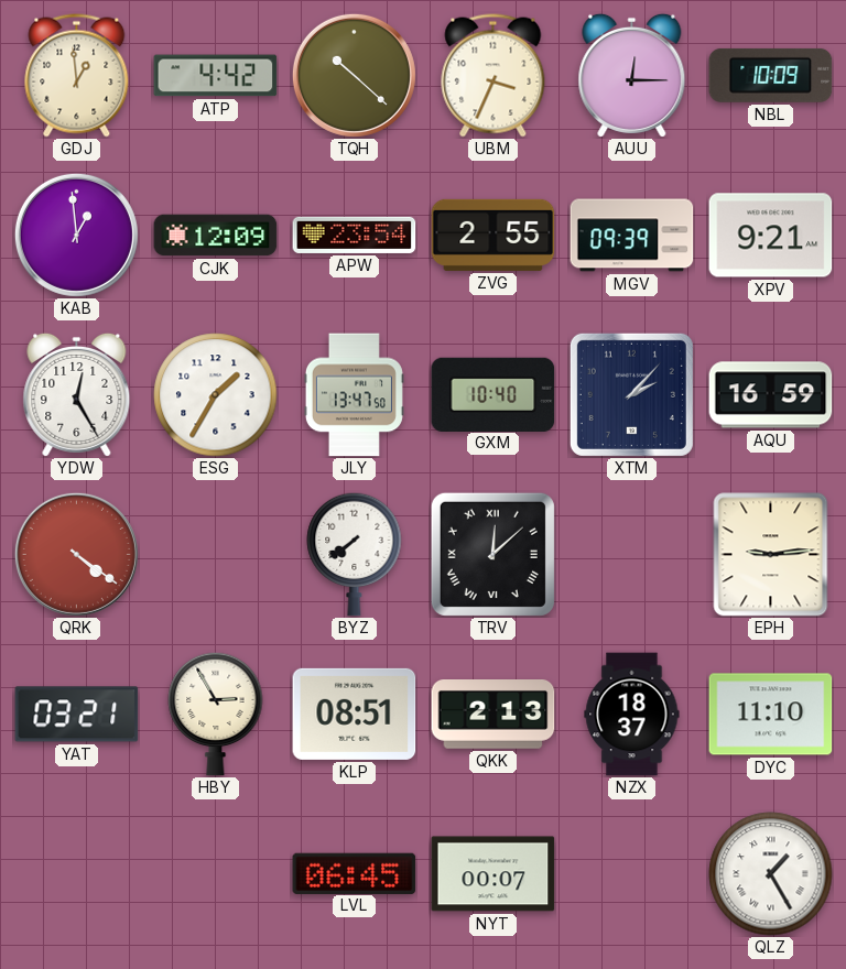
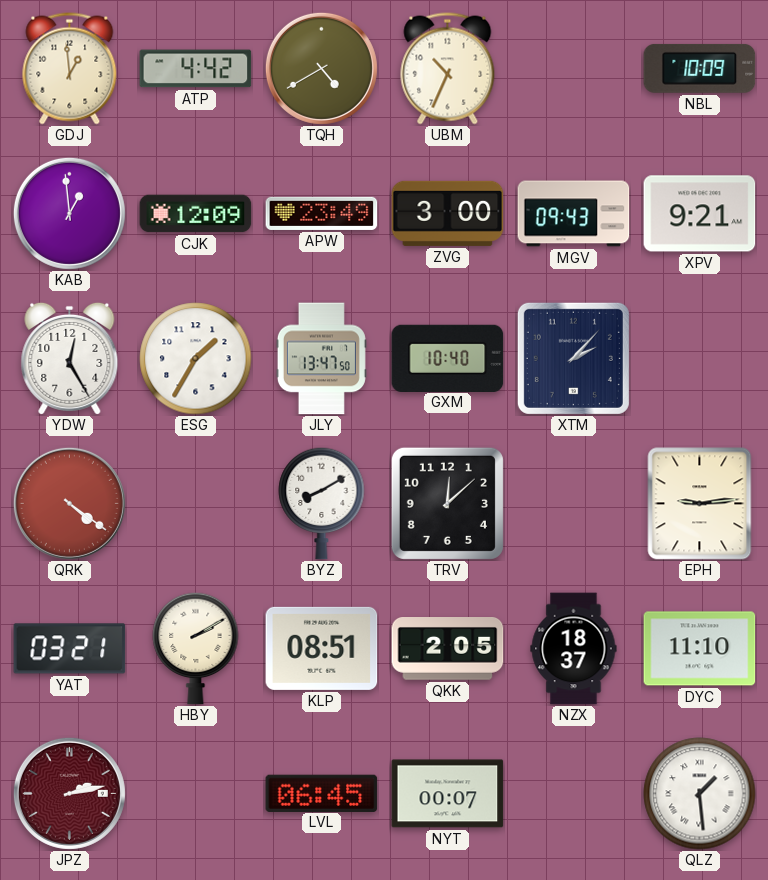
TQH: 10:22 -> 4:40
UBM: 3:34 -> 10:34
AUU: 12:15 -> none
APW: 23:54 -> 23:49
ZVG: 2:55 -> 3:00
MGV: 09:39 -> 09:43
AQU: 16:59 -> none
BYZ: 7:39 -> 8:10
TRV numerals: Roman -> Arabic
HBY: 2:55 -> 2:10
QKK: 2:13 -> 2:05
JPZ: none -> 2:13
QLZ: 1:25 -> 1:29
